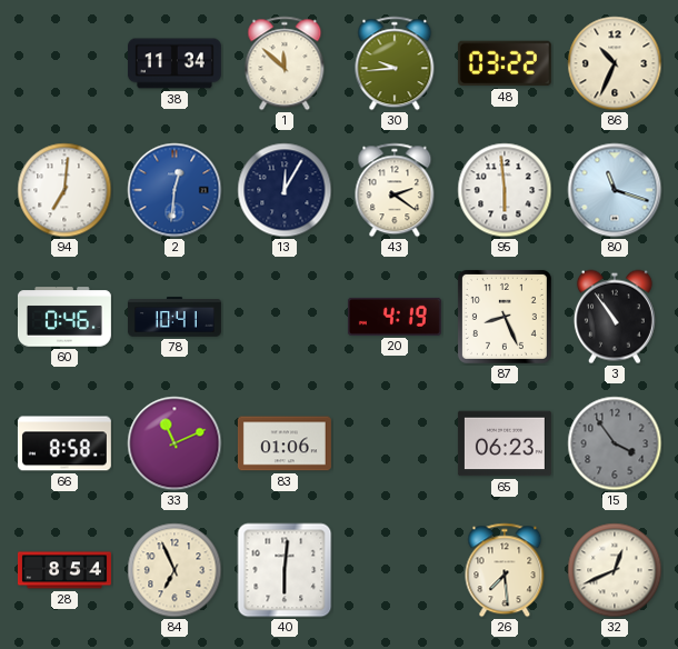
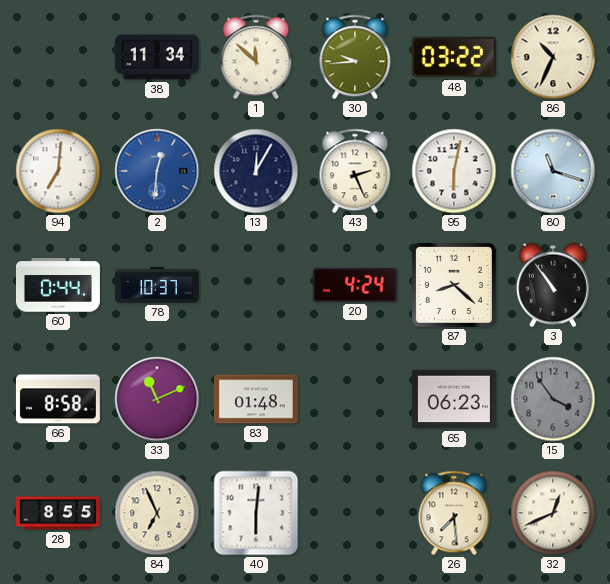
43: 2:21 -> 2:26
95: 5:59 -> 6:02
60: 0:46 -> 0:44
78: 10:41 -> 10:37
20: 4:19 -> 4:24
87: 8:26 -> 8:22
83: 01:06 -> 01:48
28: 8:54 -> 8:55
